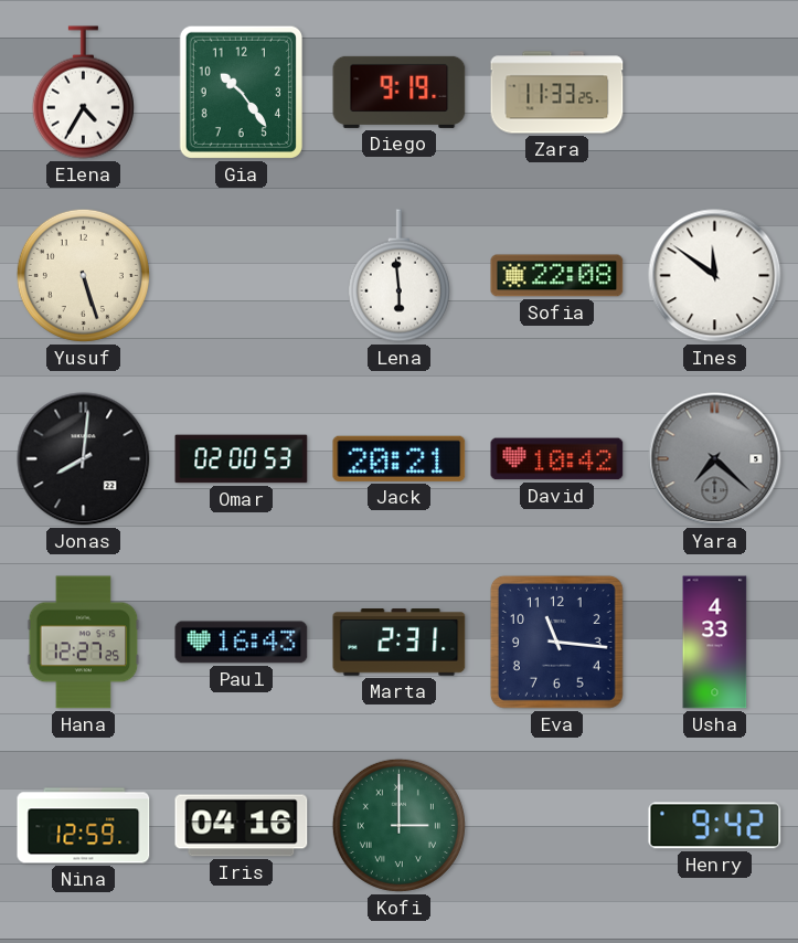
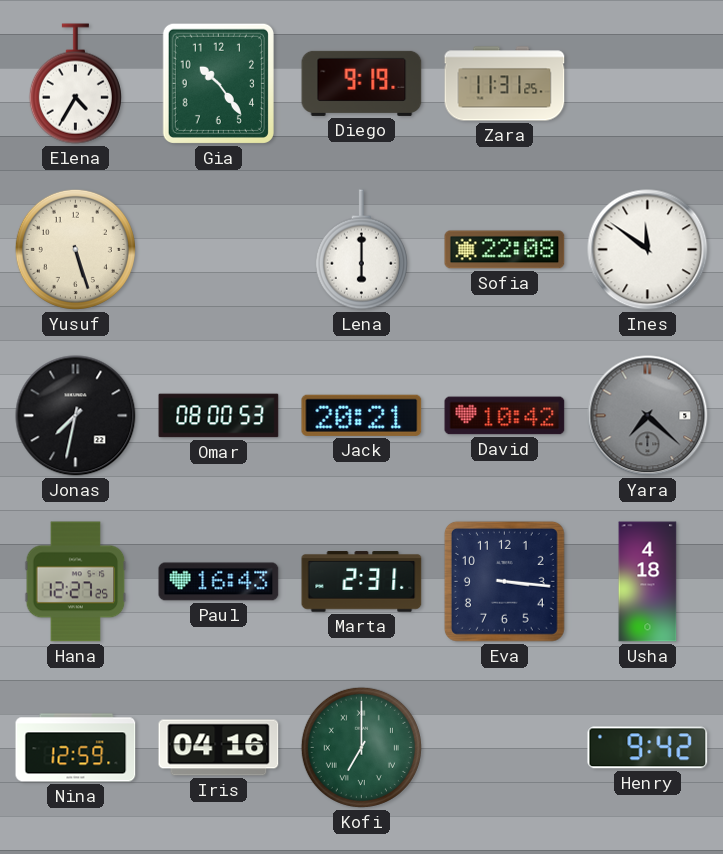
Zara: 11:33 -> 11:31
Lena: 5:59 -> 6:00
Jonas: 8:01 -> 7:32
Omar: 02:00 -> 08:00
Eva: 11:16 -> 3:16
Usha: 4:33 -> 4:18
Kofi: 3:00 -> 7:00
